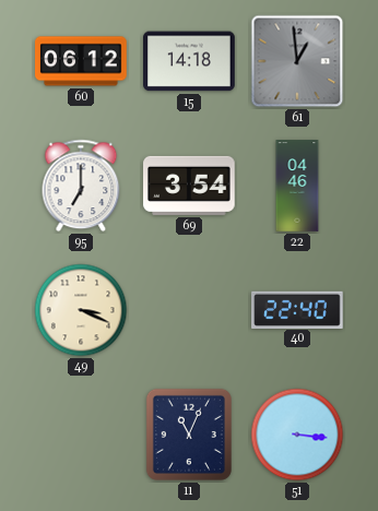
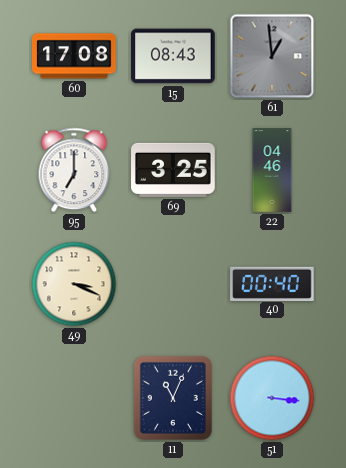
60: 06:12 -> 17:08
15: 14:18 -> 08:43
69: 3:54 -> 3:25
40: 22:40 -> 00:40
